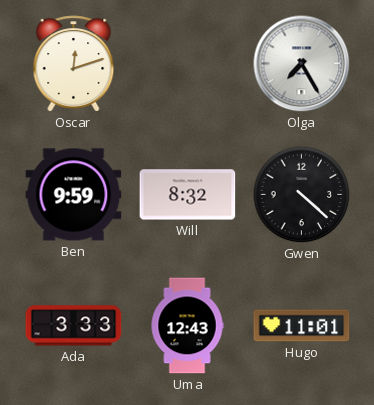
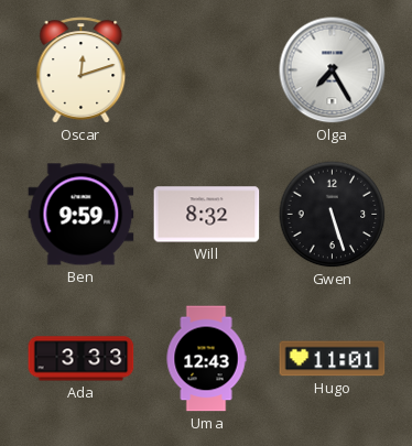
Gwen: 4:22 -> 5:27
